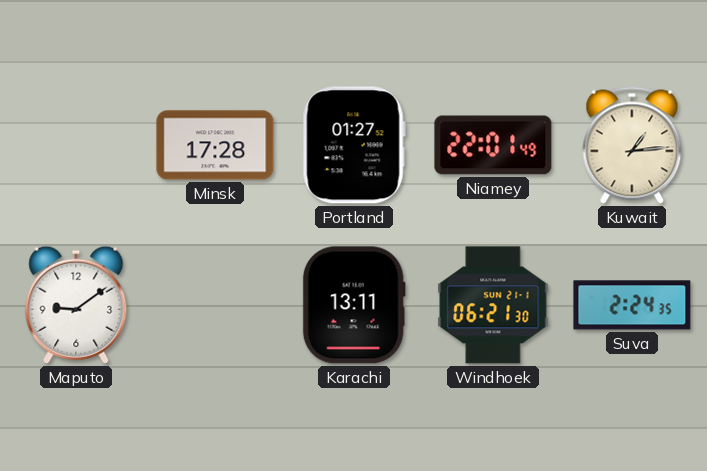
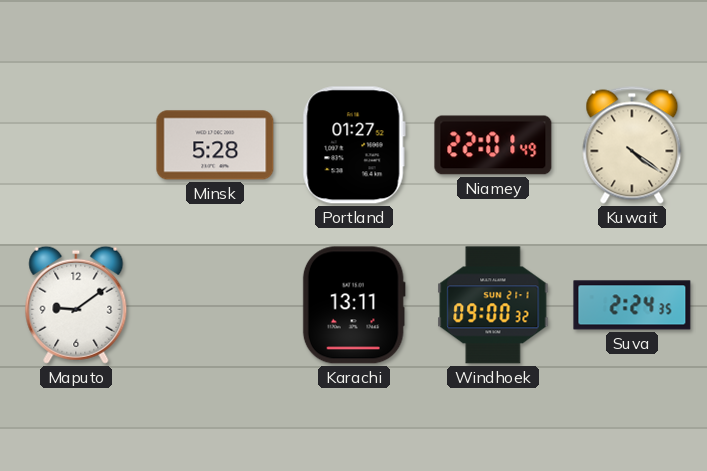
Minsk: 17:28 -> 5:28
Kuwait: 1:14 -> 4:21
Windhoek: 06:21 -> 09:00
